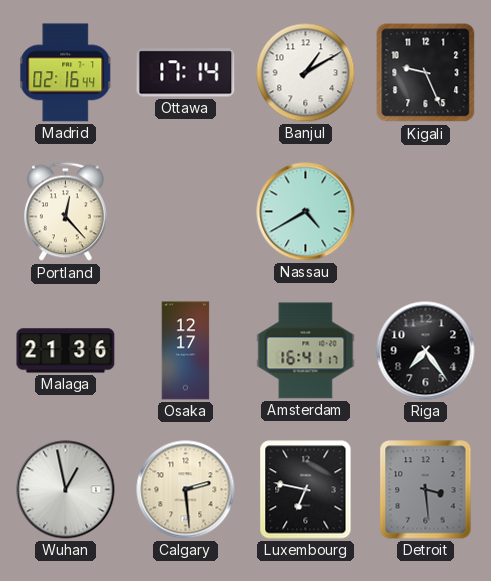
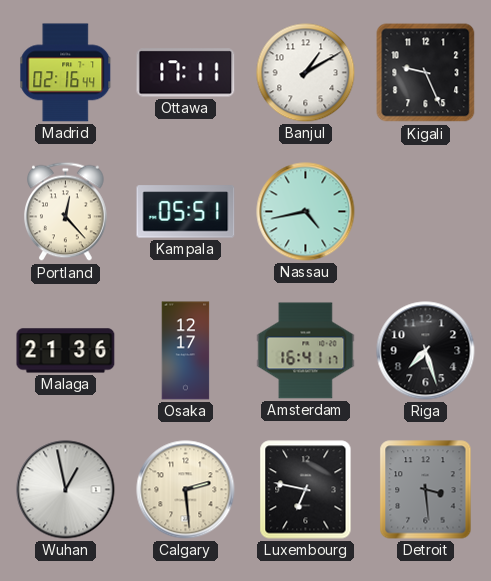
Ottawa: 17:14 -> 17:11
Kampala: none -> 05:51
Nassau: 4:40 -> 4:43
Riga: 7:24 -> 7:27
